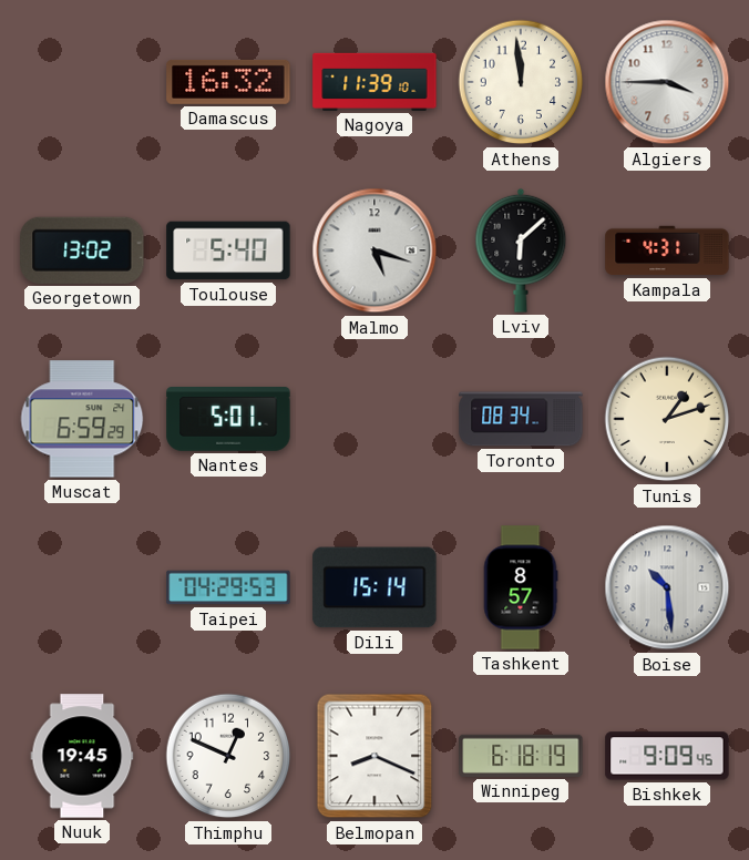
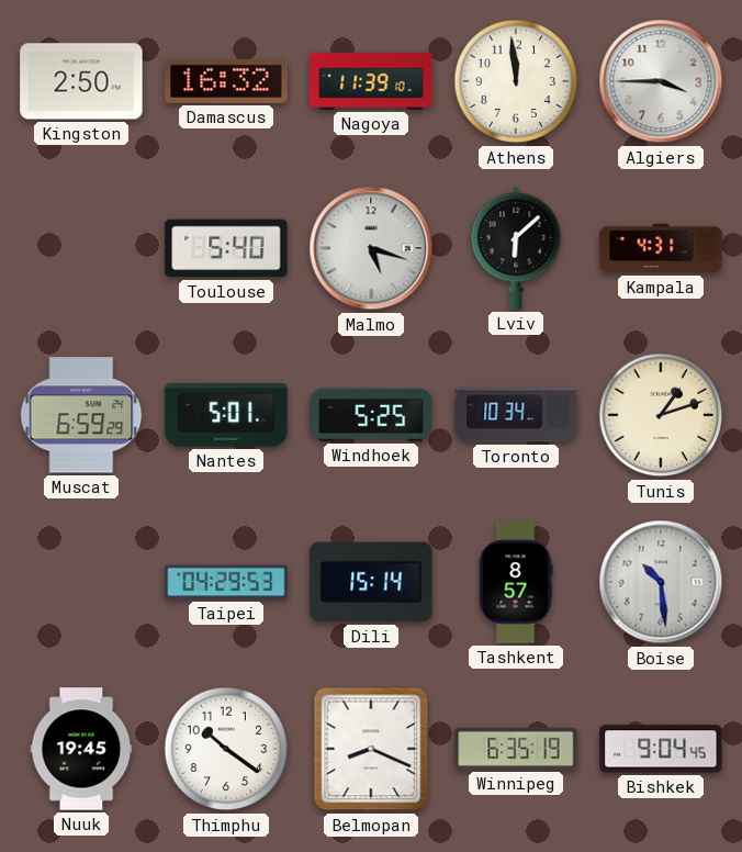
Kingston: none -> 2:50
Georgetown: 13:02 -> none
Windhoek: none -> 5:25
Toronto: 08:34 -> 10:34
Thimphu: 12:49 -> 10:21
Winnipeg: 6:18 -> 6:35
Bishkek: 9:09 -> 9:04
